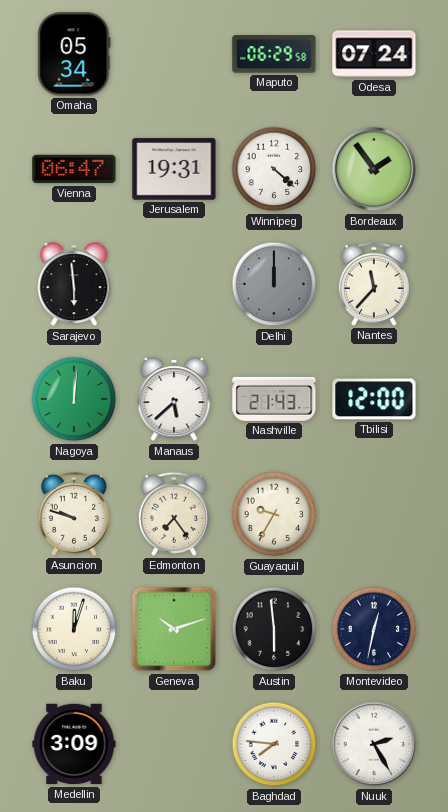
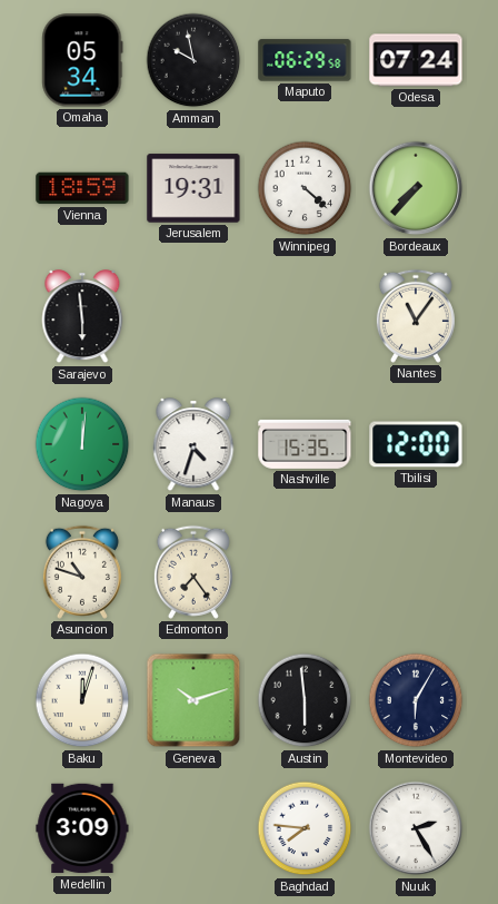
Amman: none -> 9:58
Vienna: 06:47 -> 18:59
Bordeaux: 1:54 -> 7:37
Delhi: 12:00 -> none
Nantes: 11:37 -> 11:06
Manaus: 5:38 -> 4:33
Nashville: 21:43 -> 15:35
Asuncion: 9:48 -> 10:48
Guayaquil: 9:35 -> none
Montevideo: 12:32 -> 6:05
